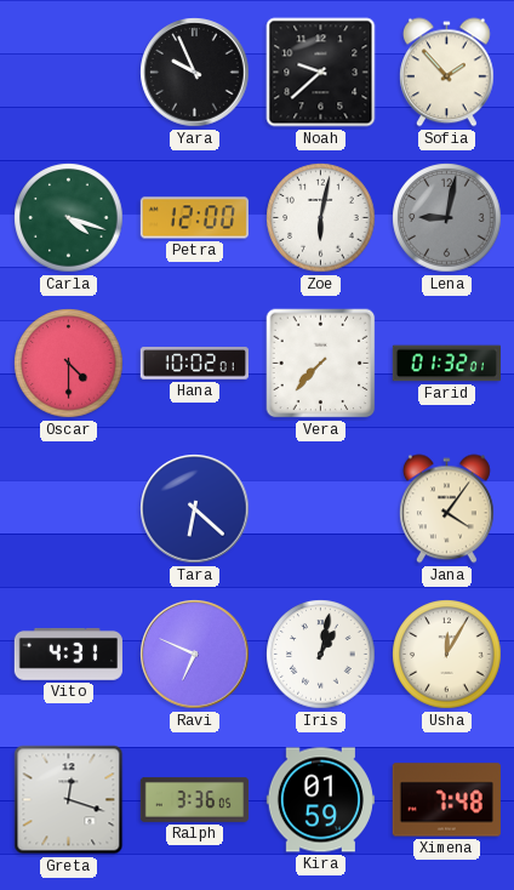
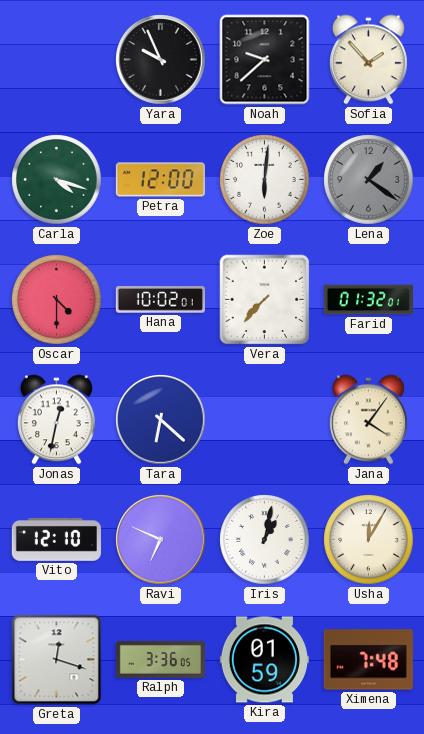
Zoe: 6:02 -> 6:01
Lena: 9:02 -> 1:21
Jonas: none -> 12:32
Vito: 4:31 -> 12:10
